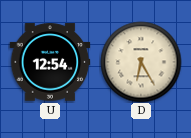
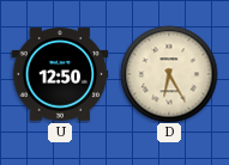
U: 12:54 -> 12:50
